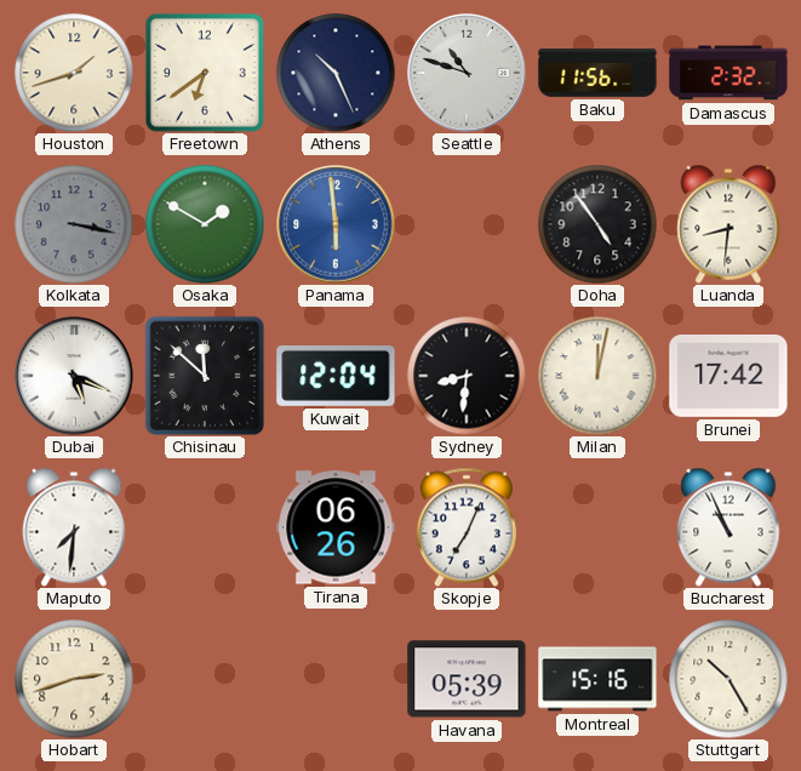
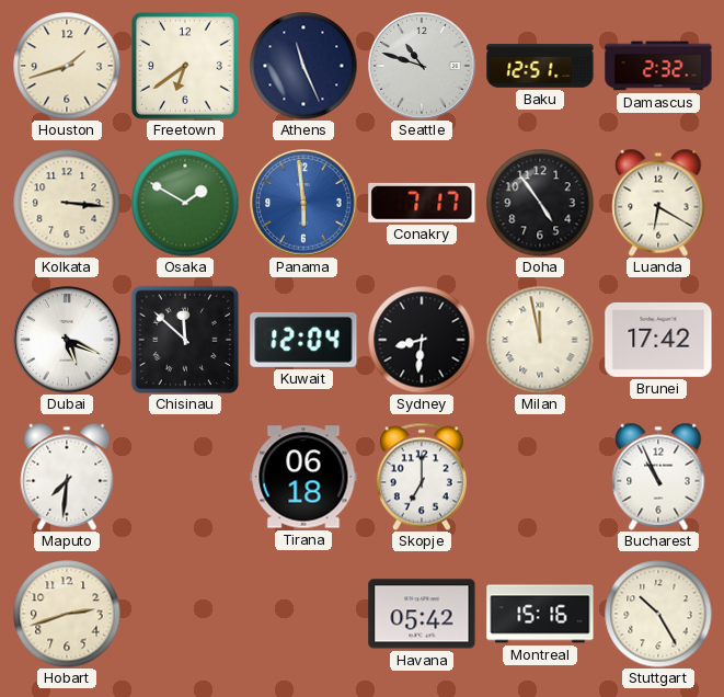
Athens: 10:26 -> 11:26
Baku: 11:56 -> 12:51
Kolkata: 3:17 -> 3:16
Kolkata dial: grey -> cream
Conakry: none -> 7:17
Luanda: 8:31 -> 6:20
Milan: 12:02 -> 11:58
Tirana: 06:26 -> 06:18
Skopje: 7:04 -> 7:00
Havana: 05:39 -> 05:42
